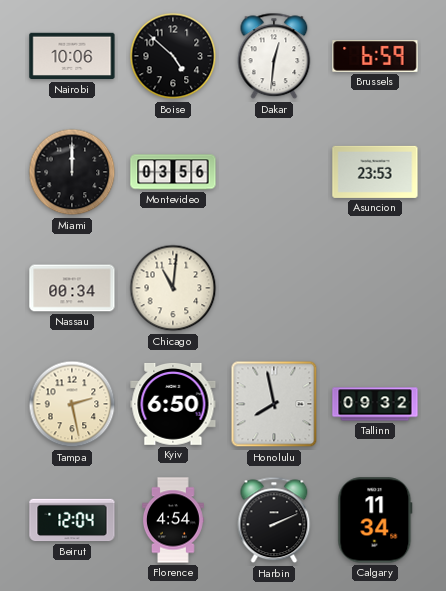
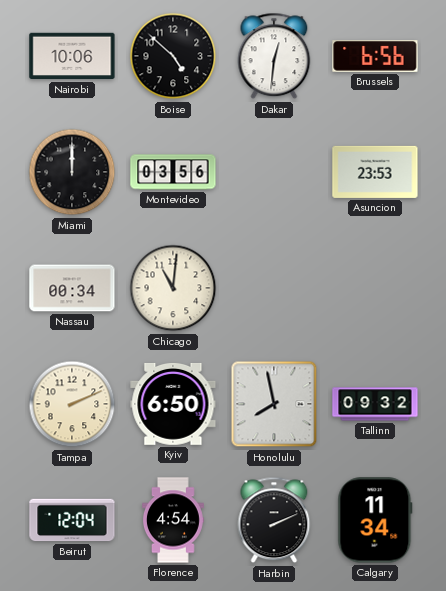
Brussels: 6:59 -> 6:56
Tampa: 2:28 -> 2:11
